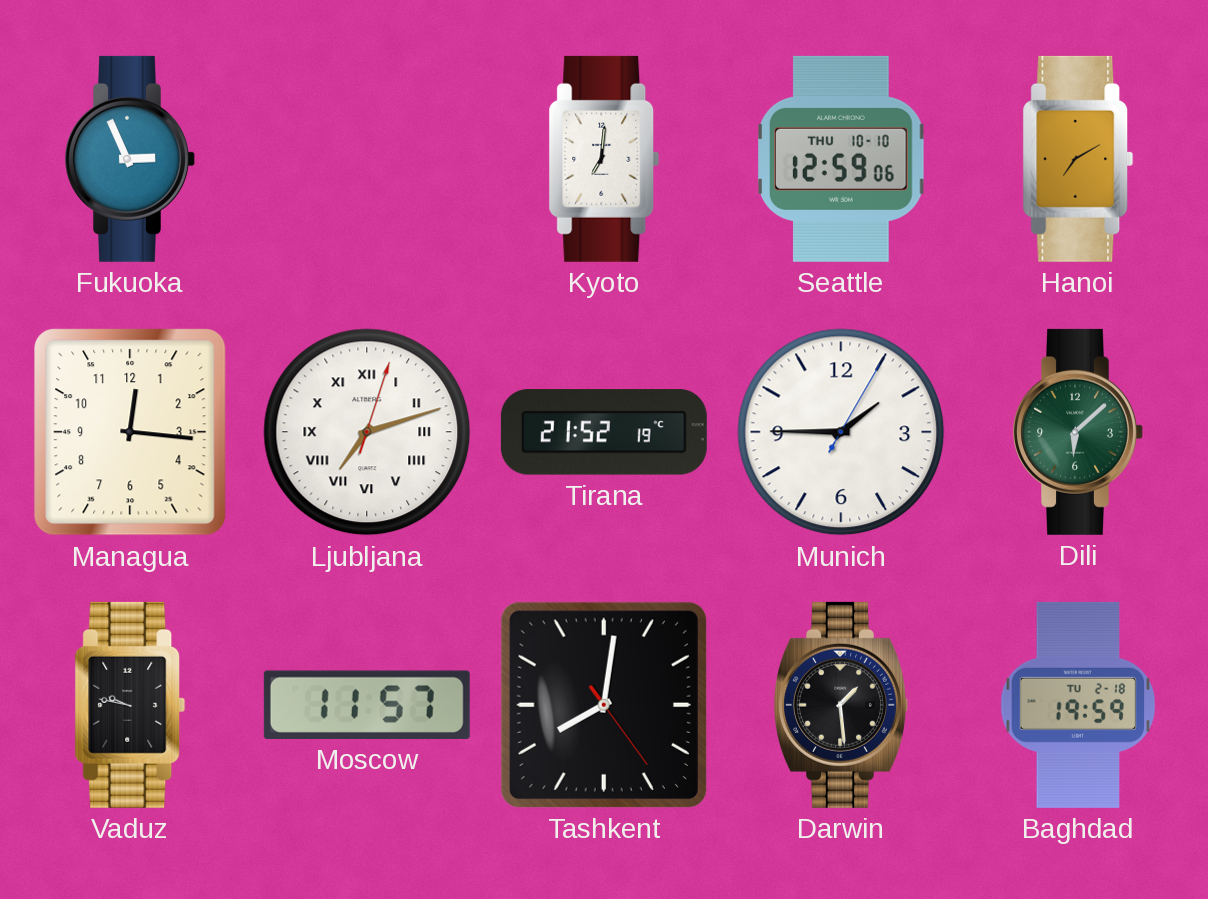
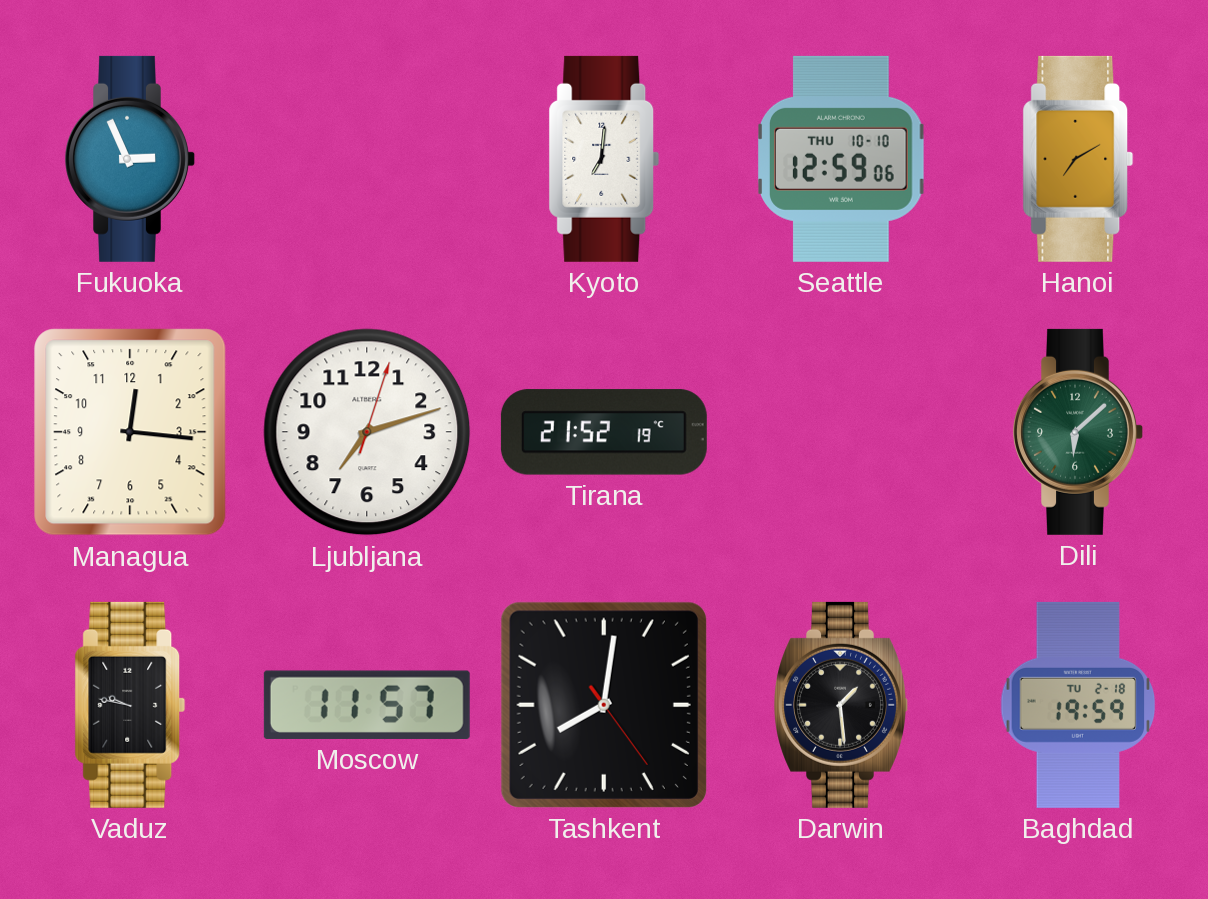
Ljubljana numerals: Roman -> Arabic
Munich: 1:45 -> none
